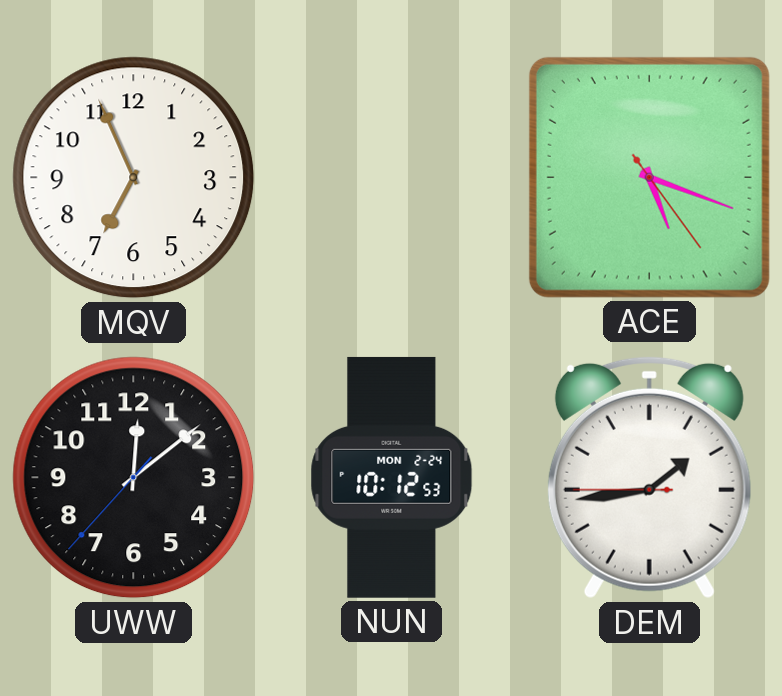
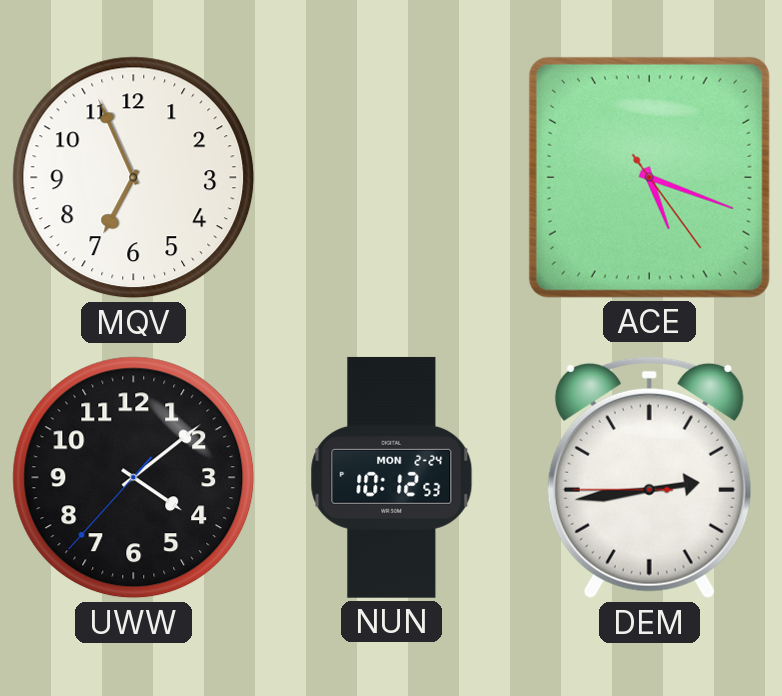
UWW: 12:08 -> 4:08
DEM: 1:43 -> 2:43
